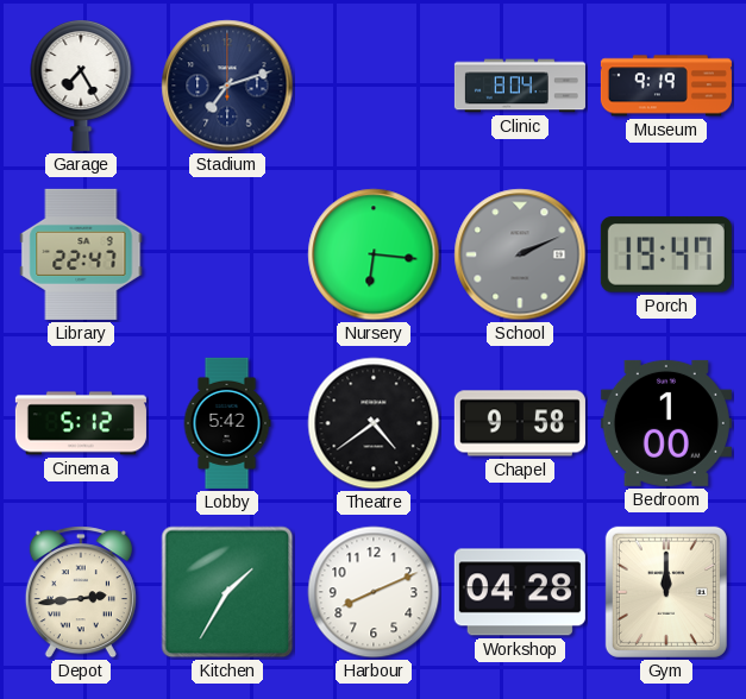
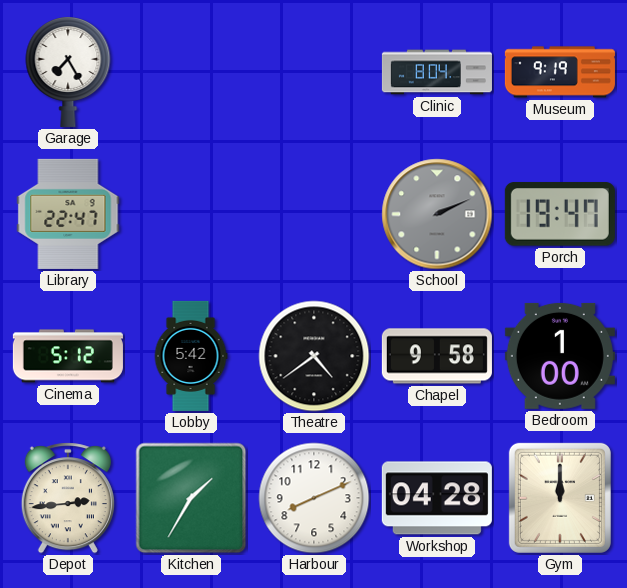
Stadium: 7:12 -> none
Nursery: 6:16 -> none
